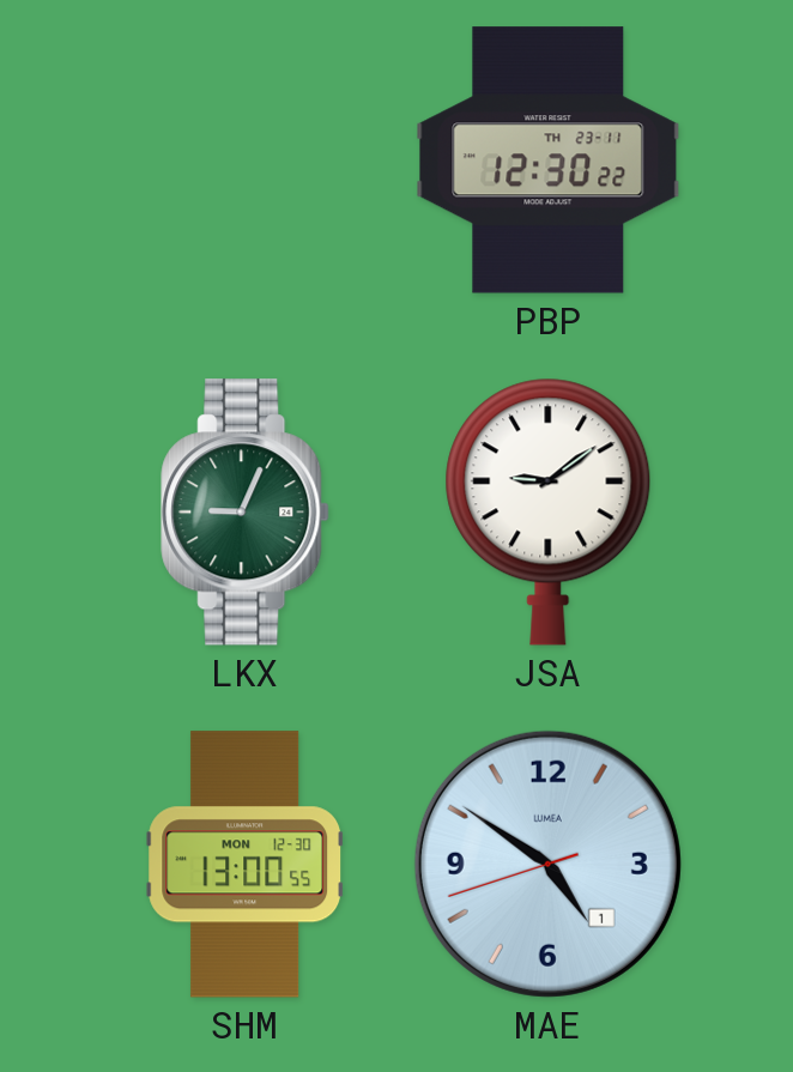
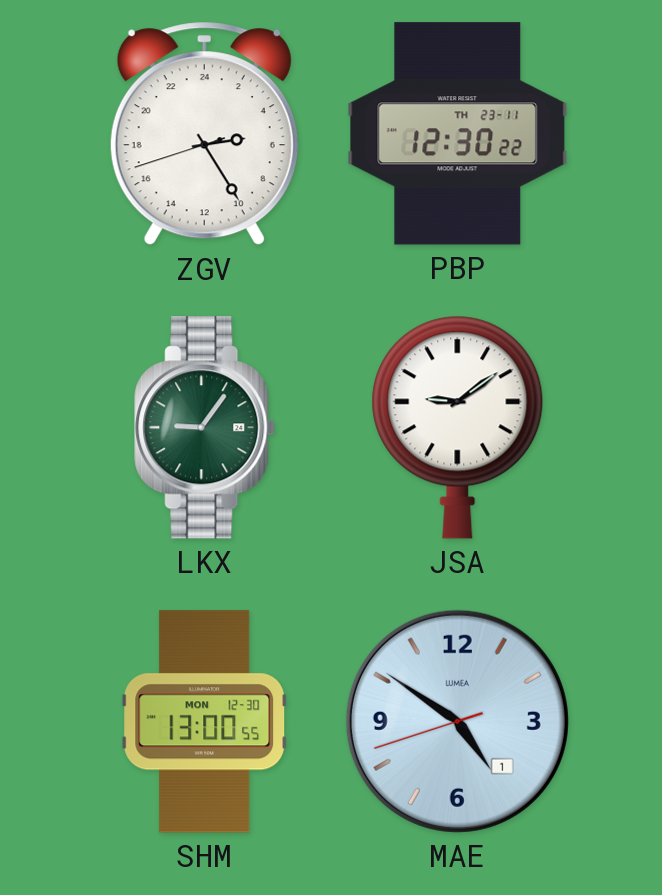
ZGV: none -> 5:24
LKX: 9:04 -> 9:06
